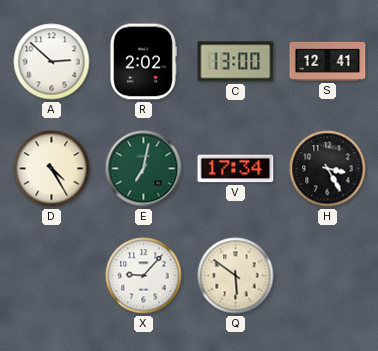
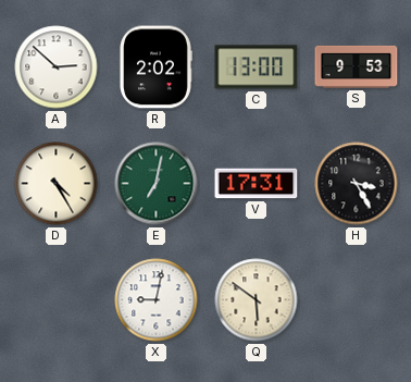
S: 12:41 -> 9:53
V: 17:34 -> 17:31
X: 9:07 -> 9:02
